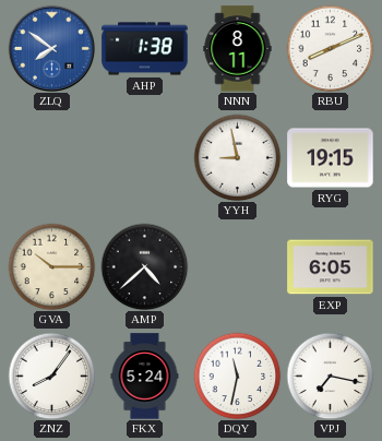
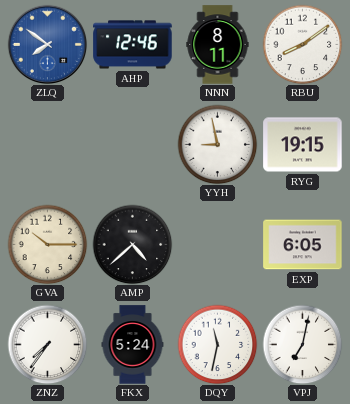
AHP: 1:38 -> 12:46
RBU: 8:11 -> 8:09
ZNZ: 8:06 -> 7:36
VPJ: 7:17 -> 7:02
